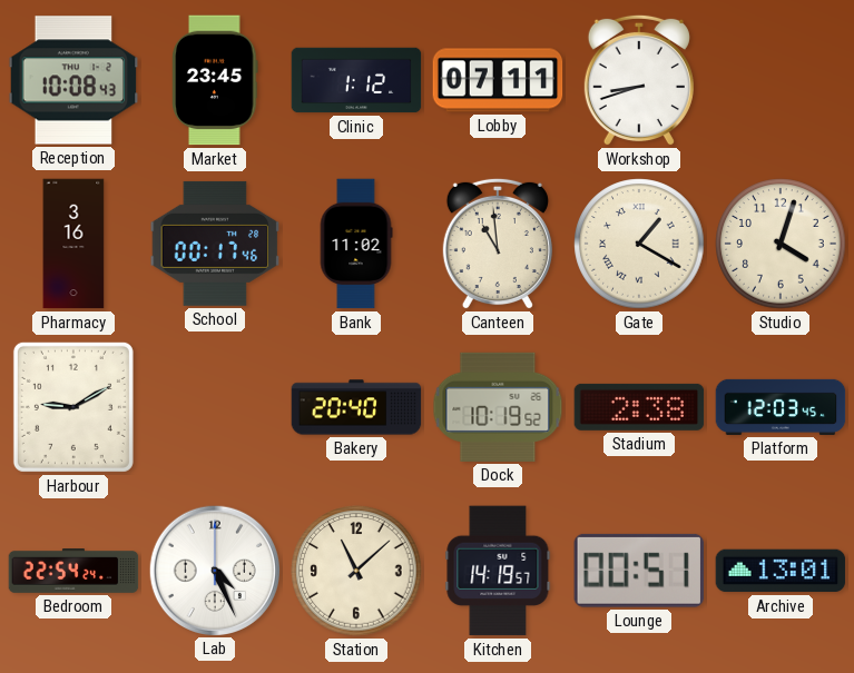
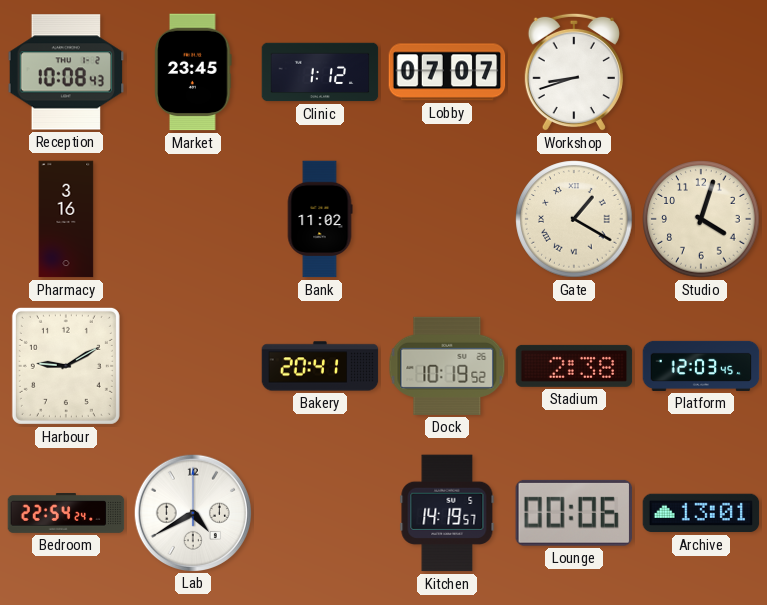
Lobby: 07:11 -> 07:07
School: 00:17 -> none
Canteen: 10:59 -> none
Bakery: 20:40 -> 20:41
Lab: 4:26 -> 4:40
Station: 11:08 -> none
Lounge: 00:51 -> 00:06
